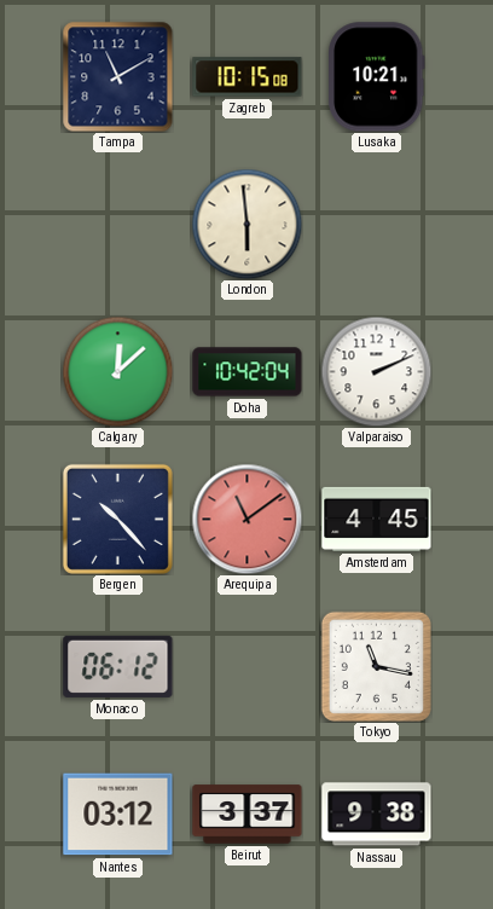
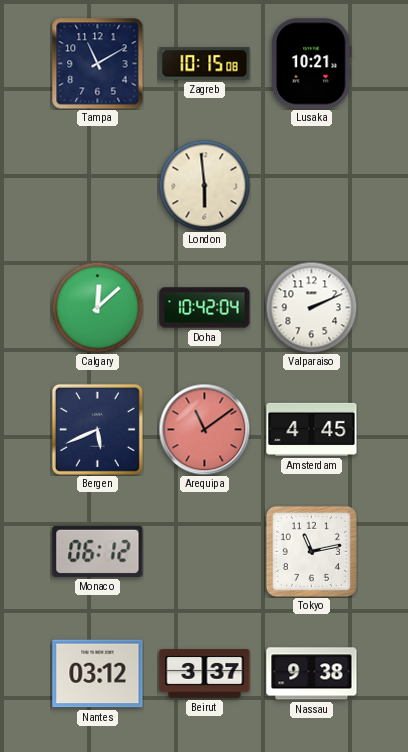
Bergen: 10:23 -> 5:41
Tokyo: 11:17 -> 11:13
